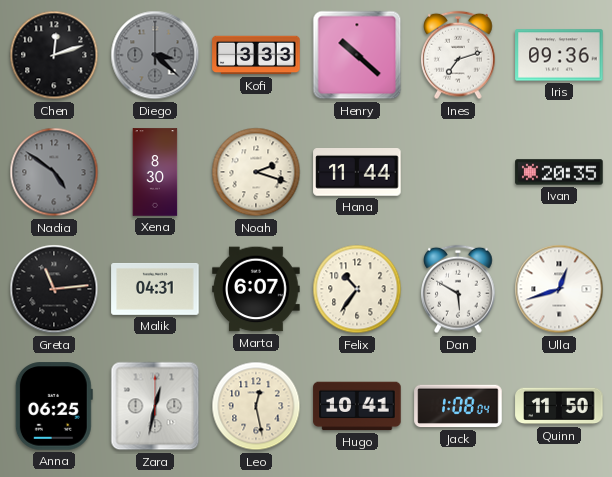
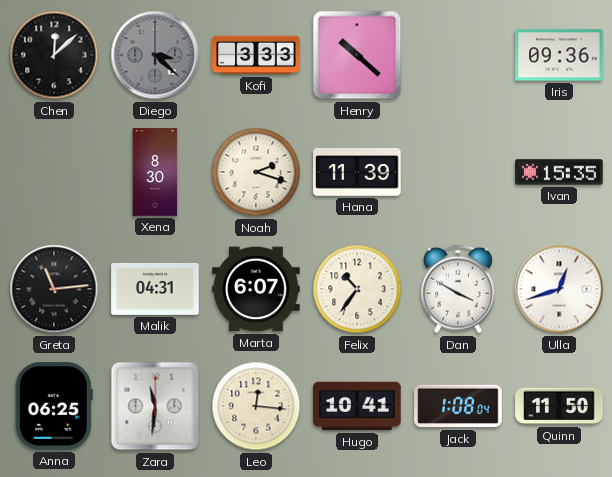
Chen: 12:12 -> 12:08
Ines: 7:12 -> none
Nadia: 4:51 -> none
Hana: 11:44 -> 11:39
Ivan: 20:35 -> 15:35
Dan: 5:50 -> 3:50
Zara: 12:32 -> 11:31
Leo: 12:28 -> 12:16
